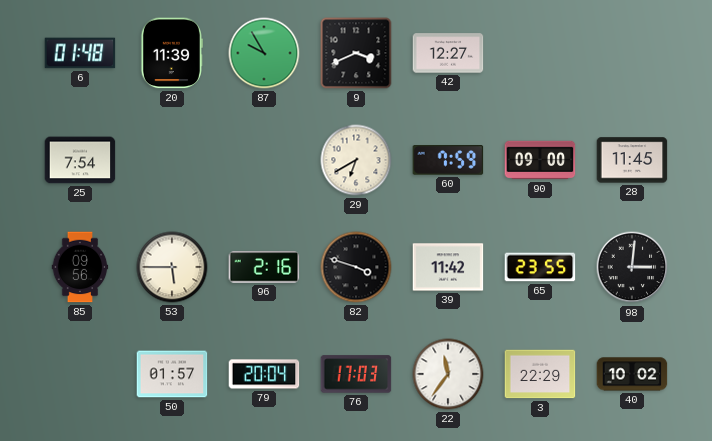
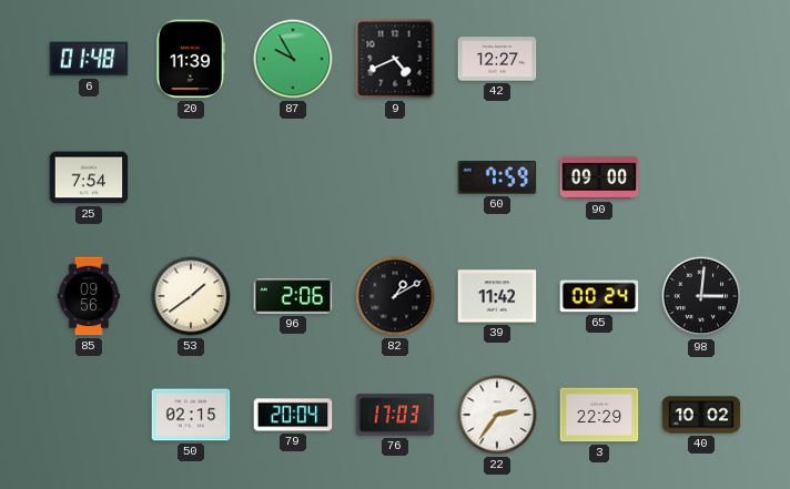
9: 3:41 -> 4:41
29: 6:40 -> none
28: 11:45 -> none
53: 5:45 -> 1:39
96: 2:16 -> 2:06
82: 3:48 -> 1:10
65: 23:55 -> 00:24
50: 01:57 -> 02:15
22: 11:36 -> 2:36
